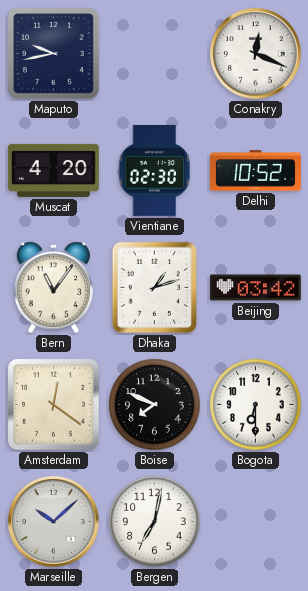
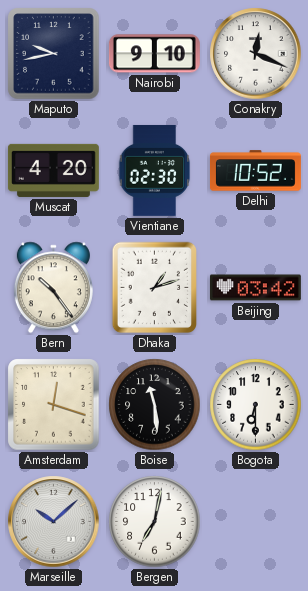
Nairobi: none -> 9:10
Bern: 11:06 -> 10:24
Amsterdam: 12:21 -> 12:18
Boise: 7:49 -> 11:29
